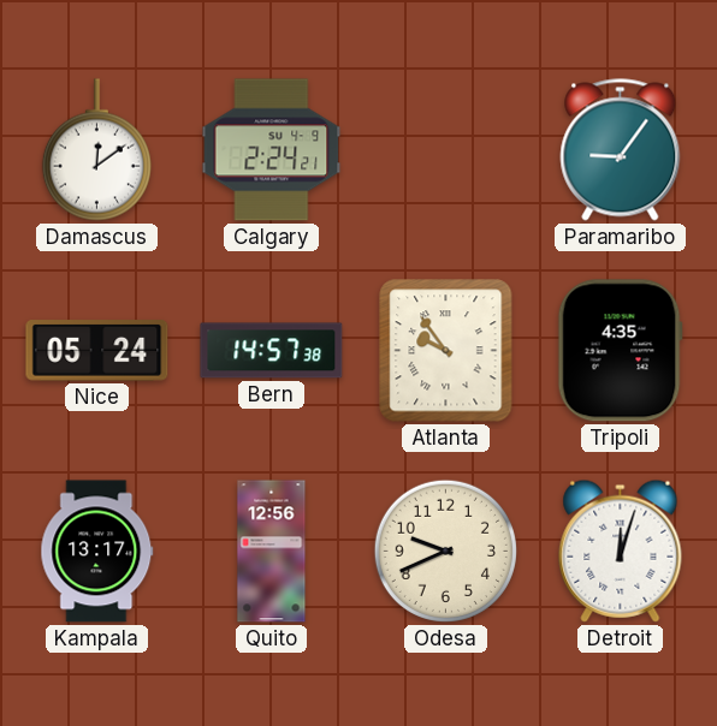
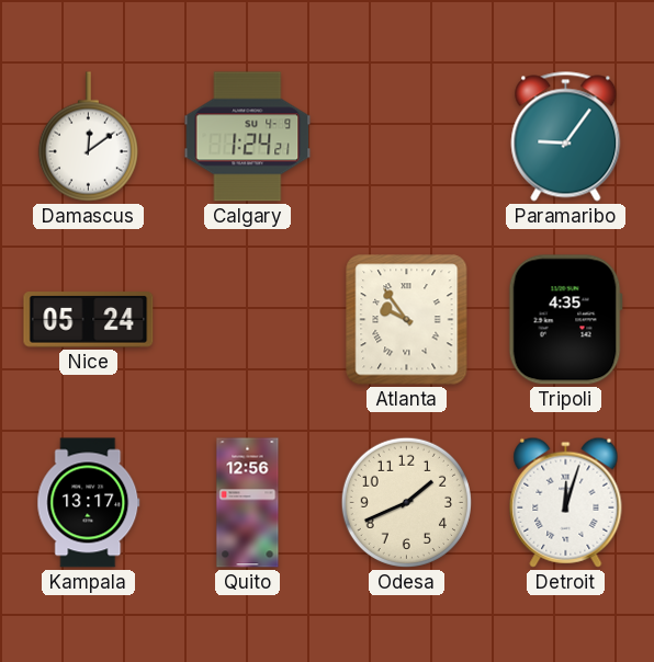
Calgary: 2:24 -> 1:24
Bern: 14:57 -> none
Odesa: 9:41 -> 1:41
